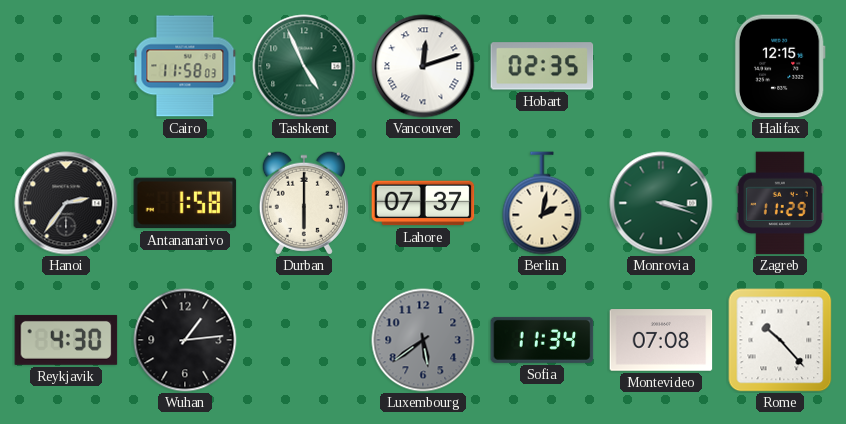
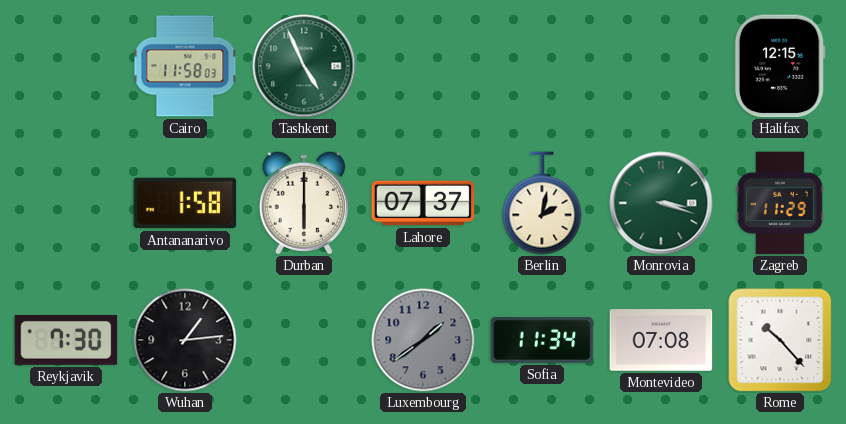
Vancouver: 12:12 -> none
Hobart: 02:35 -> none
Hanoi: 2:36 -> none
Reykjavik: 4:30 -> 7:30
Luxembourg: 5:39 -> 1:39
